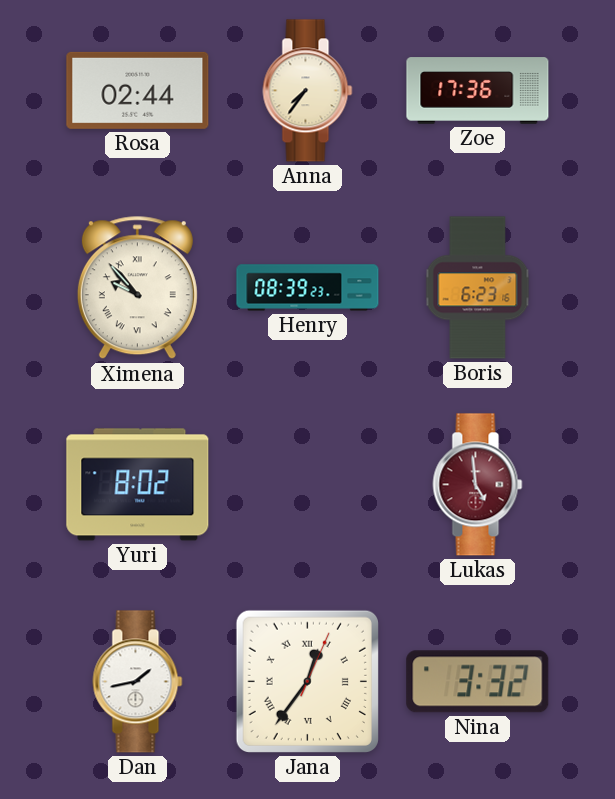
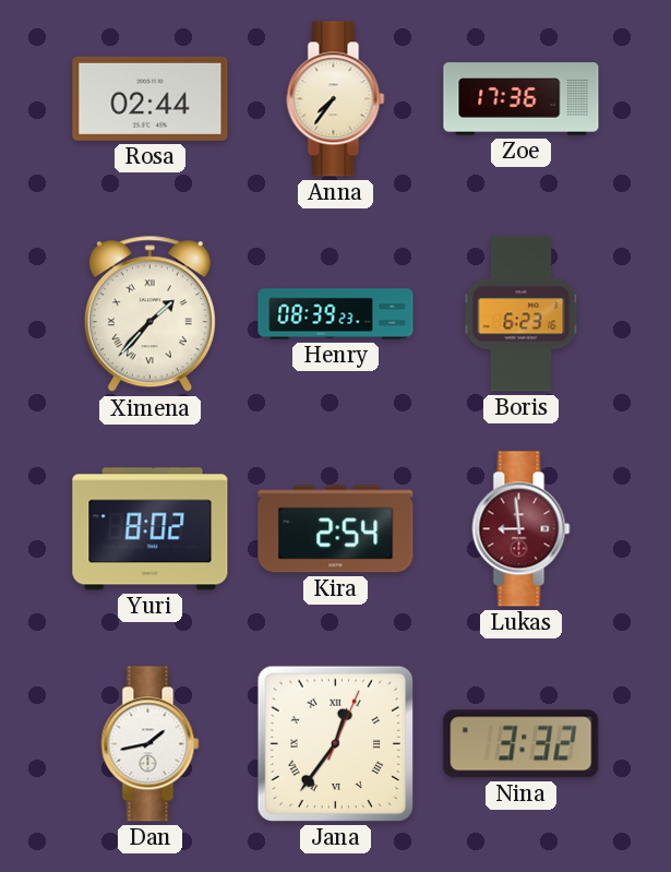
Ximena: 9:53 -> 1:37
Kira: none -> 2:54
Lukas: 4:59 -> 8:59
